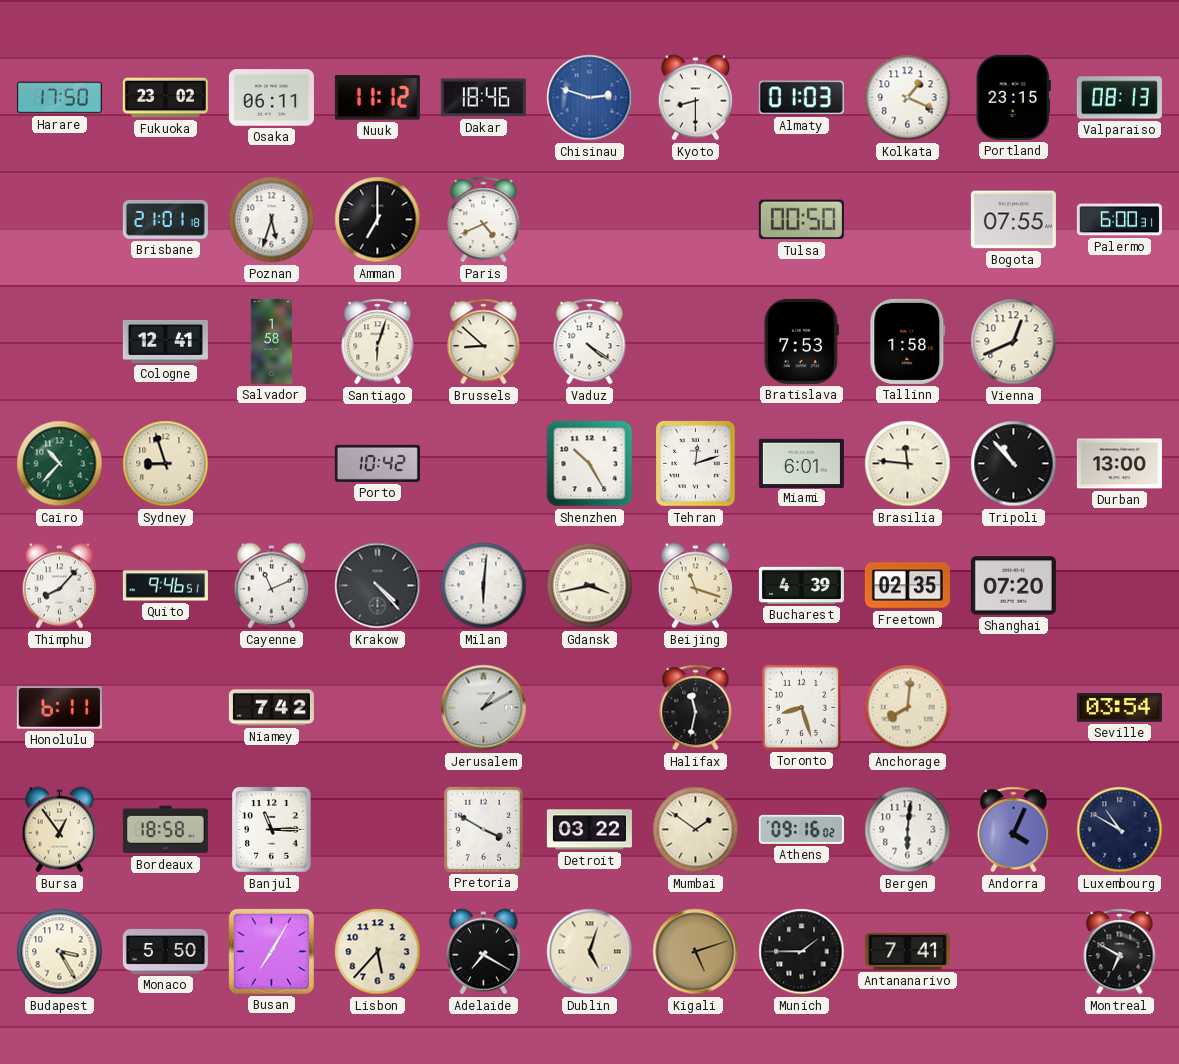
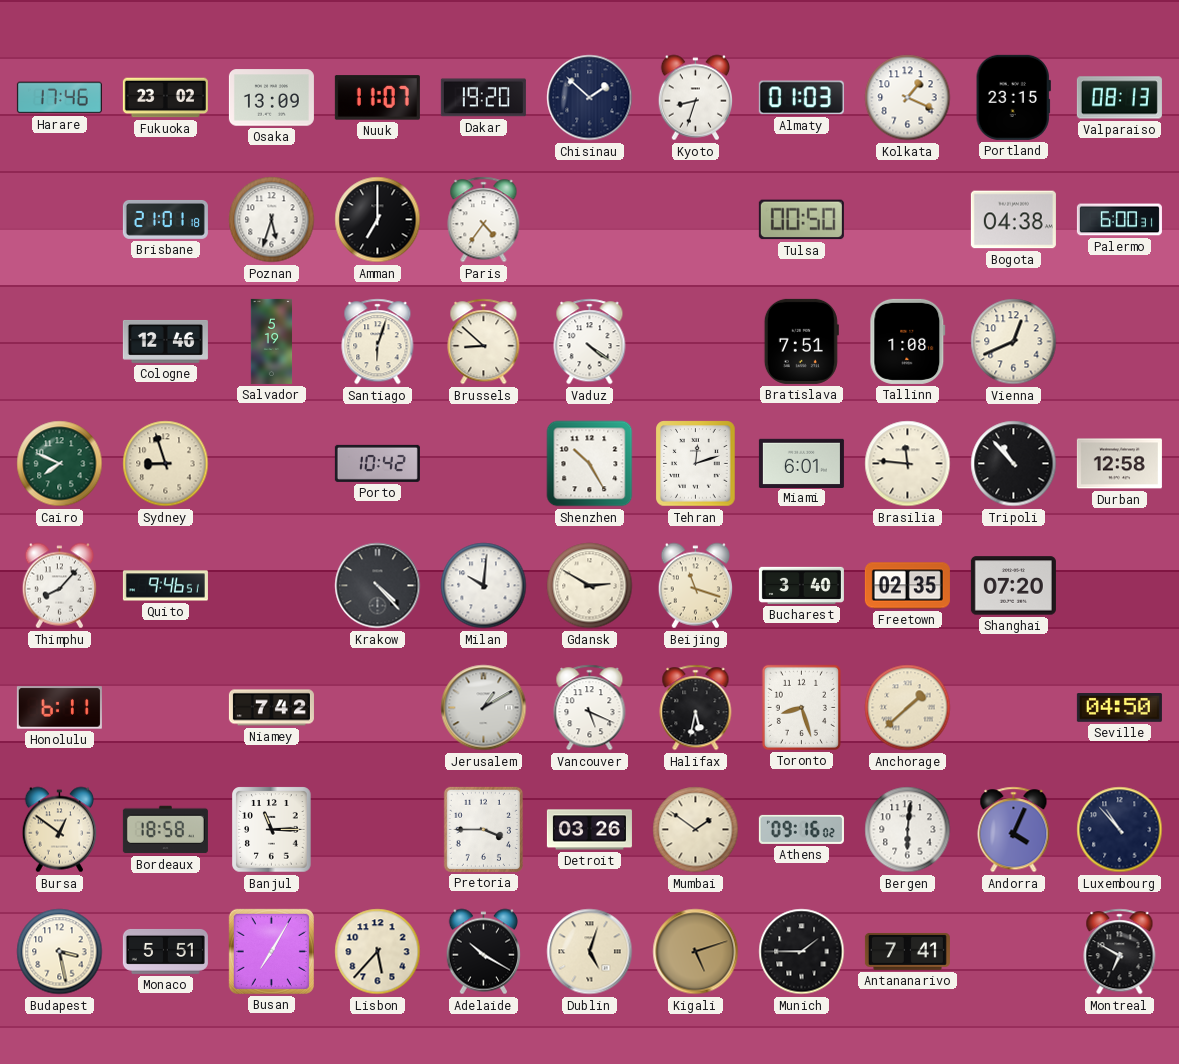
Harare: 17:50 -> 17:46
Osaka: 06:11 -> 13:09
Nuuk: 11:12 -> 11:07
Dakar: 18:46 -> 19:20
Chisinau: 2:48 -> 1:52
Chisinau dial: blue -> navy
Kyoto: 8:30 -> 8:33
Paris: 4:41 -> 4:36
Bogota: 07:55 -> 04:38
Cologne: 12:41 -> 12:46
Salvador: 1:58 -> 5:19
Bratislava: 7:53 -> 7:51
Tallinn: 1:58 -> 1:08
Cairo: 10:37 -> 7:49
Durban: 13:00 -> 12:58
Cayenne: 11:11 -> none
Milan: 6:01 -> 10:01
Gdansk: 3:43 -> 2:50
Bucharest: 4:39 -> 3:40
Vancouver: none -> 5:19
Halifax: 11:32 -> 5:32
Anchorage: 8:01 -> 1:38
Seville: 03:54 -> 04:50
Bursa: 12:54 -> 12:51
Pretoria: 3:50 -> 3:45
Detroit: 03:22 -> 03:26
Luxembourg: 10:50 -> 10:53
Budapest: 3:25 -> 3:28
Monaco: 5:50 -> 5:51
Adelaide: 7:20 -> 10:20
